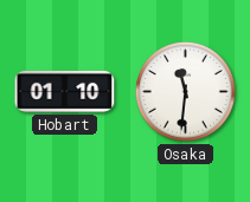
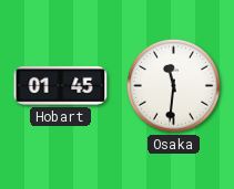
Hobart: 01:10 -> 01:45
